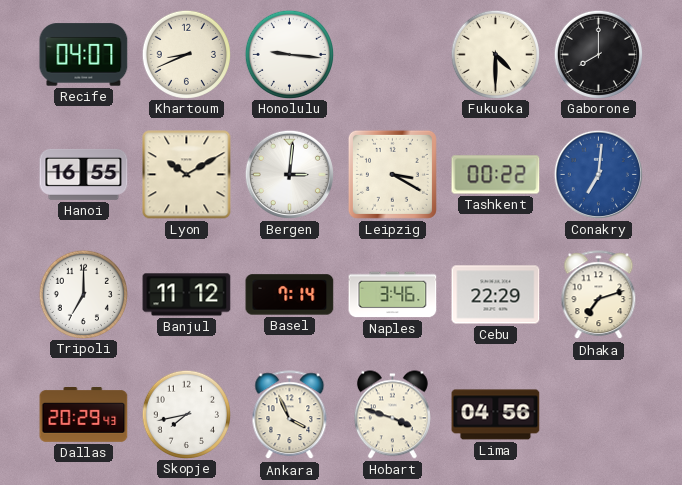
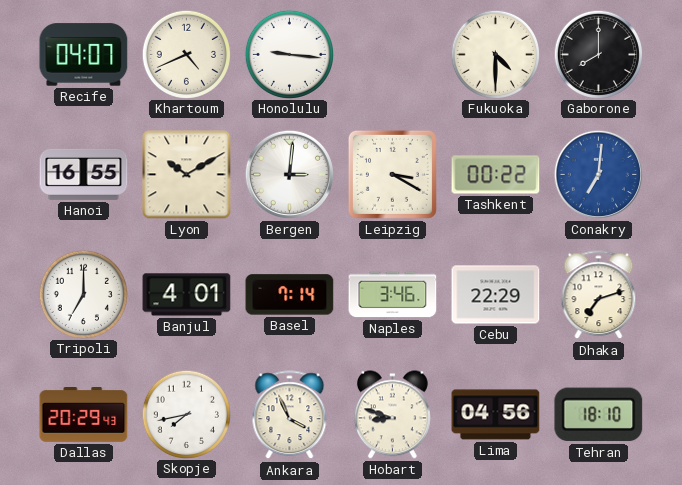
Khartoum: 8:41 -> 4:41
Banjul: 11:12 -> 4:01
Hobart: 3:48 -> 8:48
Tehran: none -> 18:10
